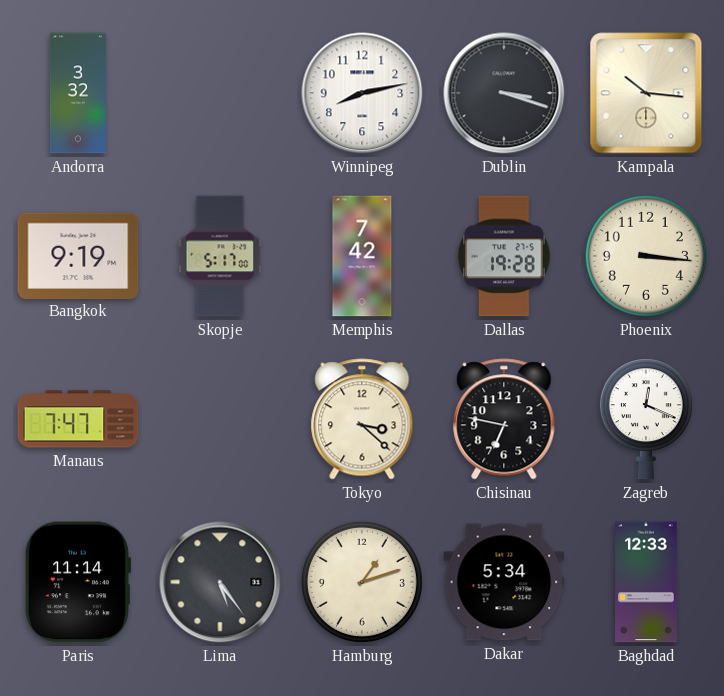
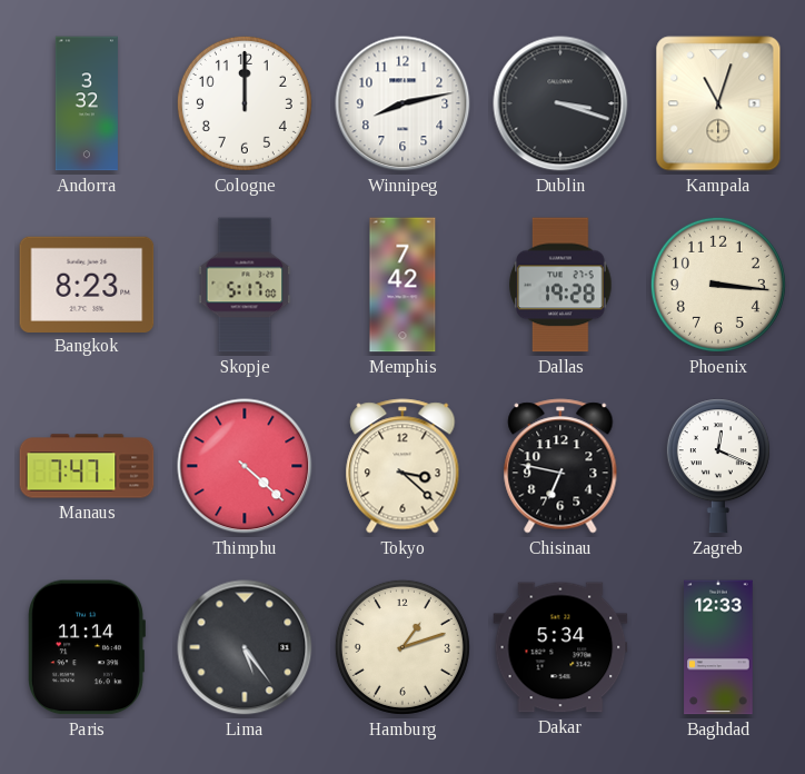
Cologne: none -> 12:00
Kampala: 10:16 -> 11:03
Bangkok: 9:19 -> 8:23
Thimphu: none -> 4:22
